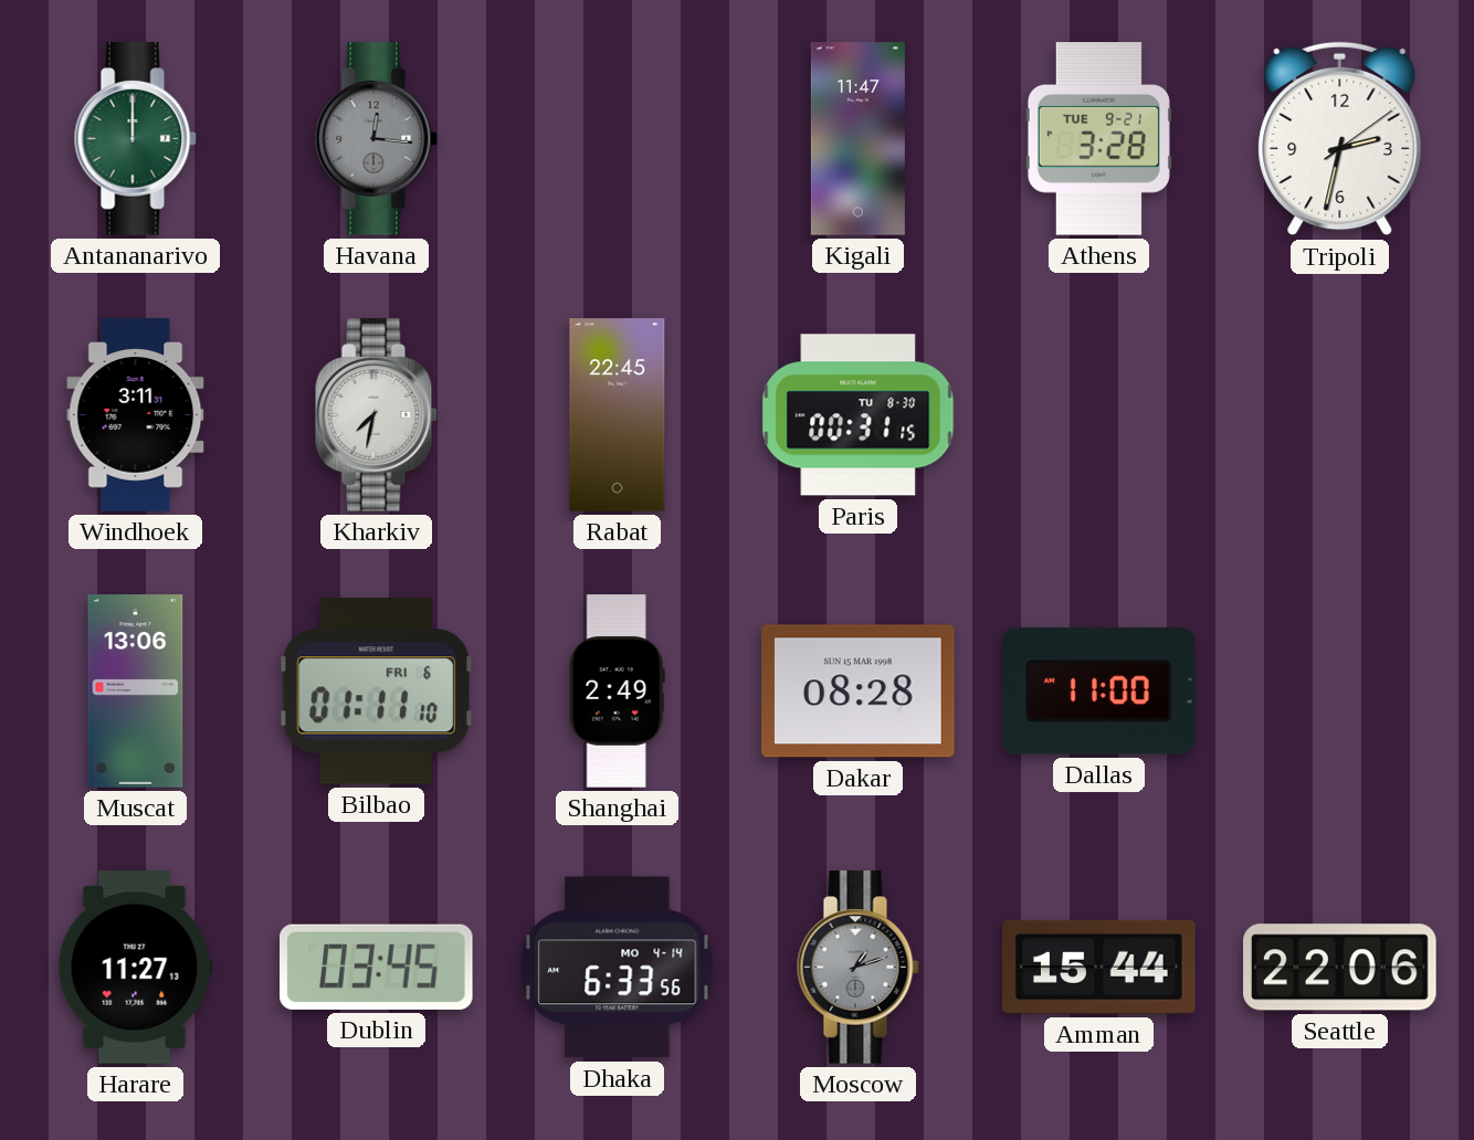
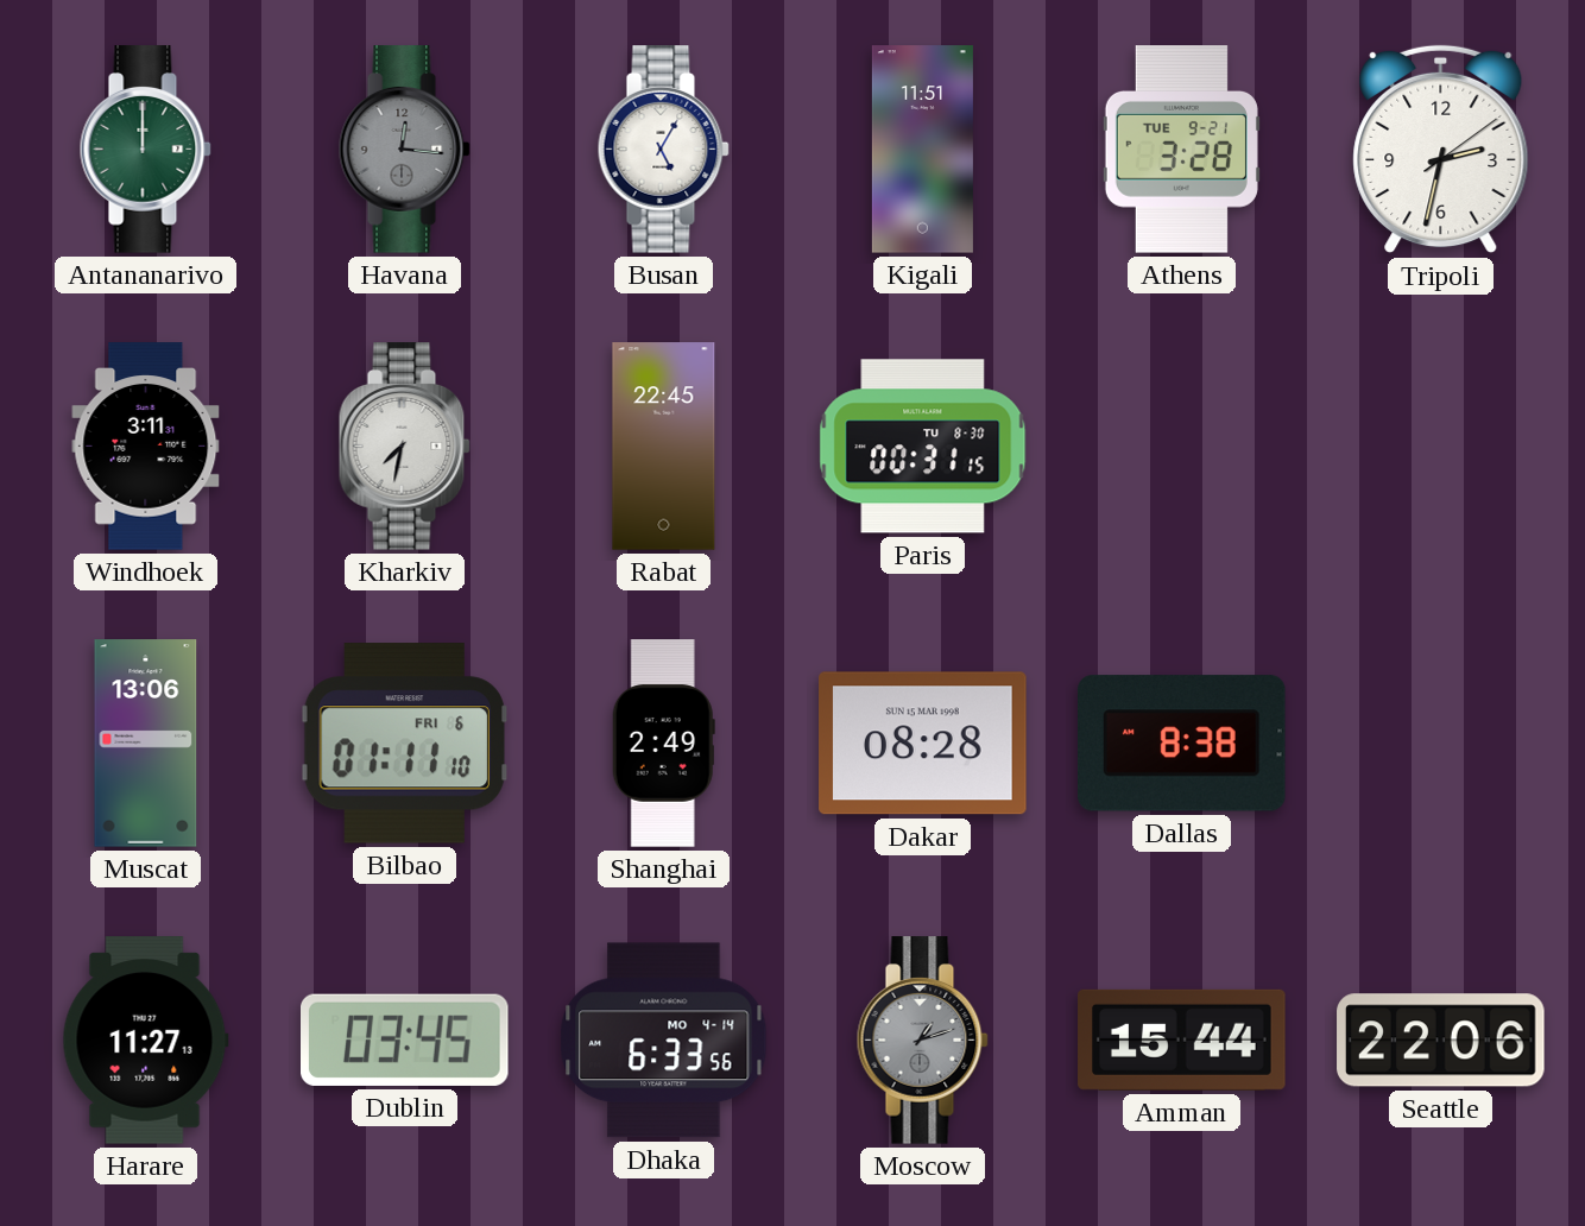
Busan: none -> 5:05
Kigali: 11:47 -> 11:51
Dallas: 11:00 -> 8:38
